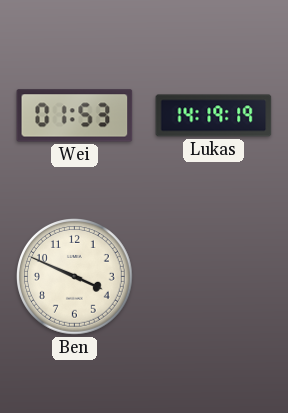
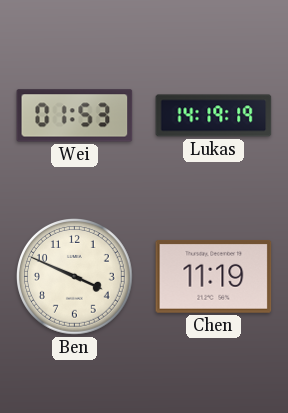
Chen: none -> 11:19
